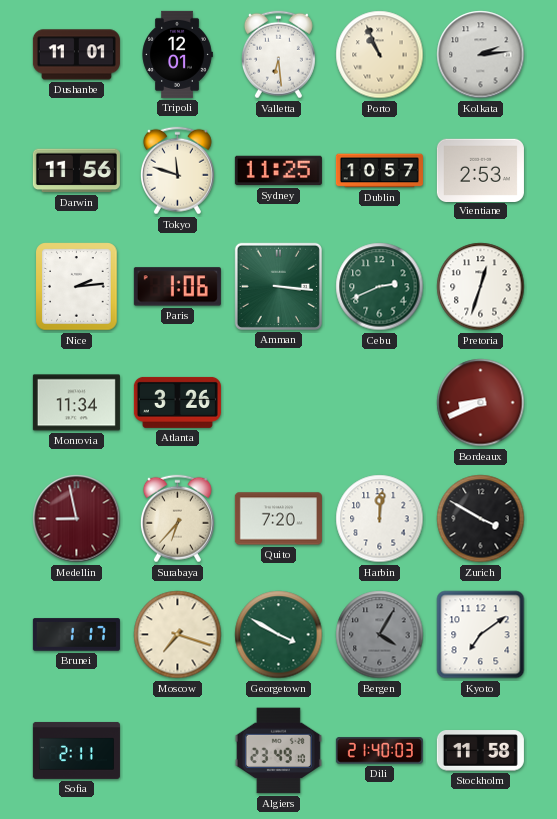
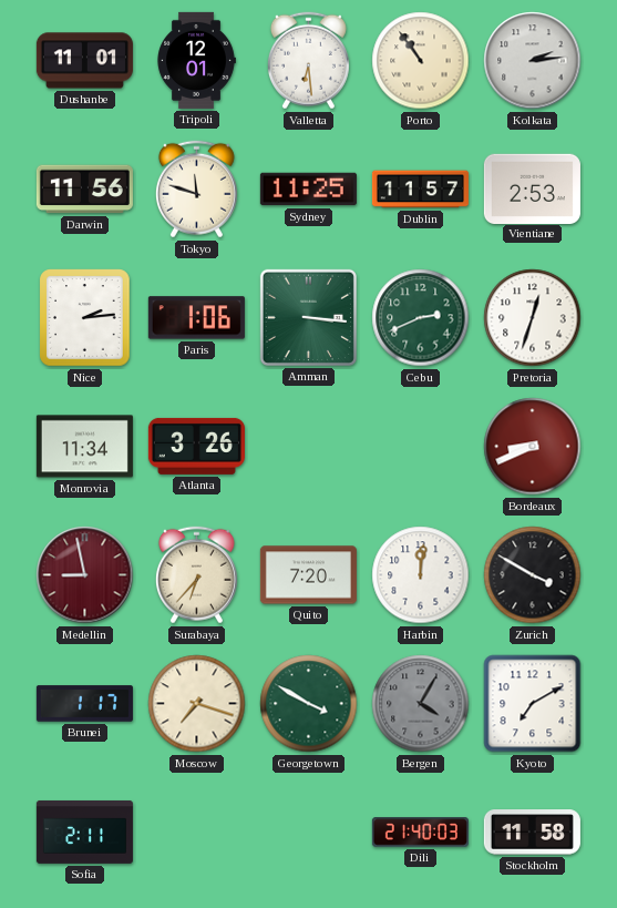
Porto: 10:56 -> 10:54
Dublin: 10:57 -> 11:57
Kyoto: 7:09 -> 7:10
Algiers: 23:49 -> none
